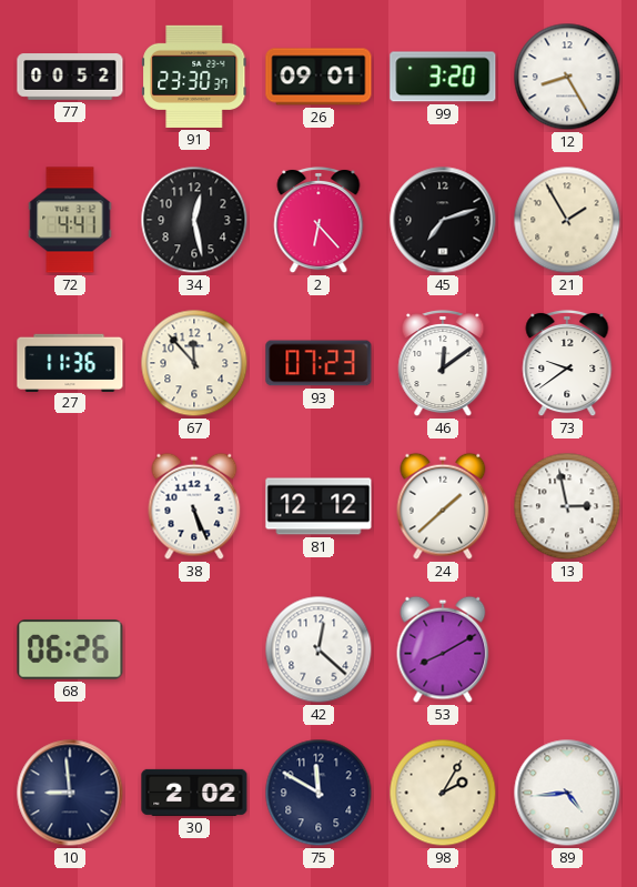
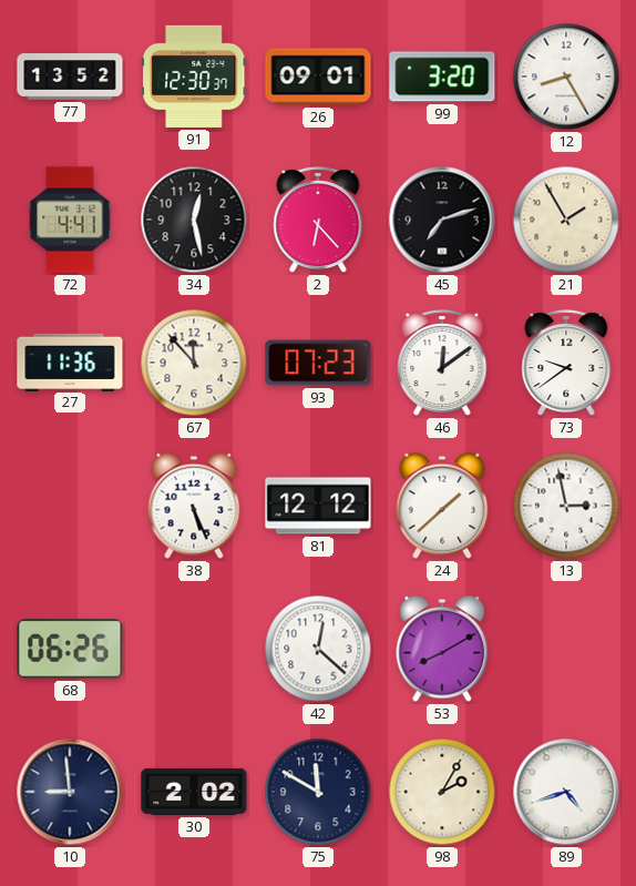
77: 00:52 -> 13:52
91: 23:30 -> 12:30
89: 4:44 -> 4:42
